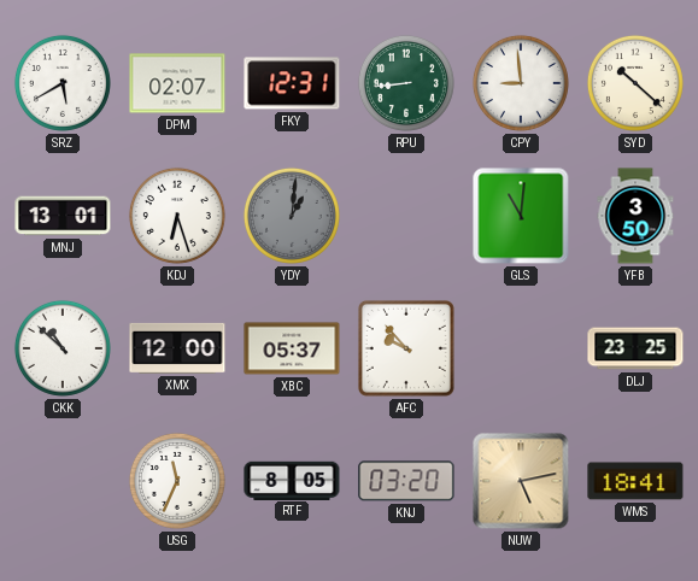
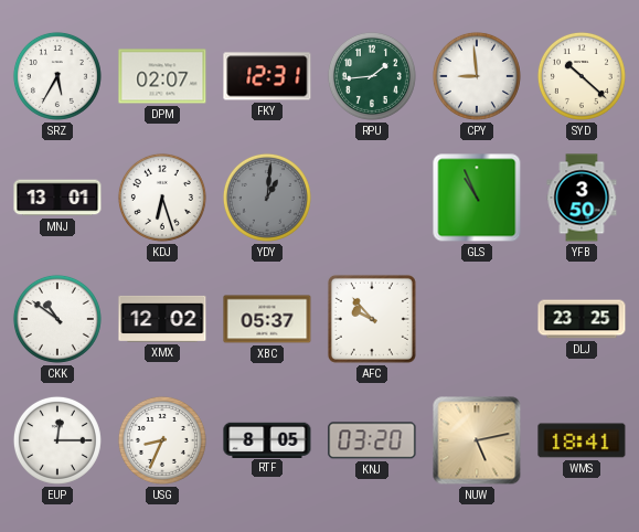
SRZ: 5:40 -> 5:35
RPU: 8:44 -> 1:44
GLS: 11:01 -> 10:56
CKK: 10:52 -> 10:51
XMX: 12:00 -> 12:02
EUP: none -> 12:15
USG: 11:34 -> 8:34
